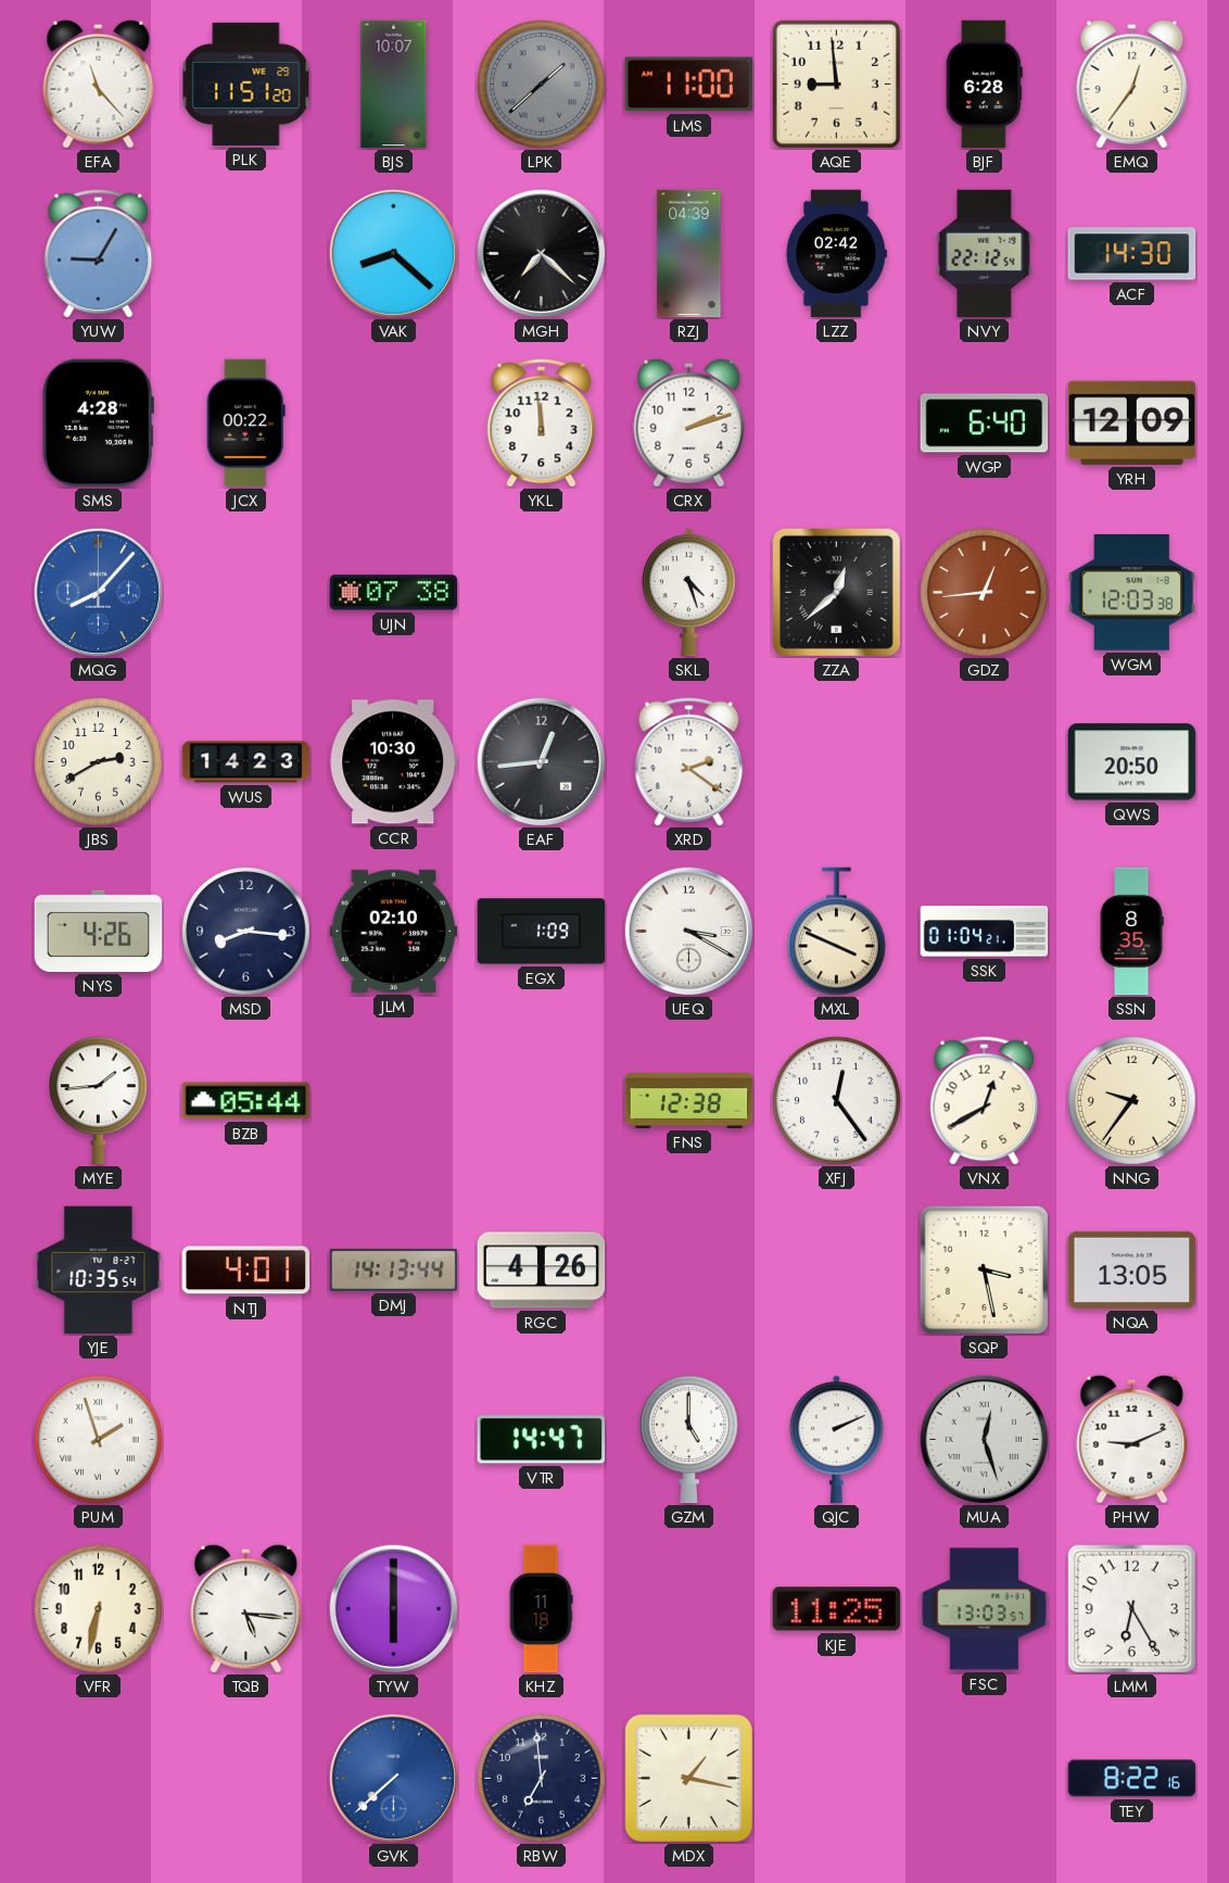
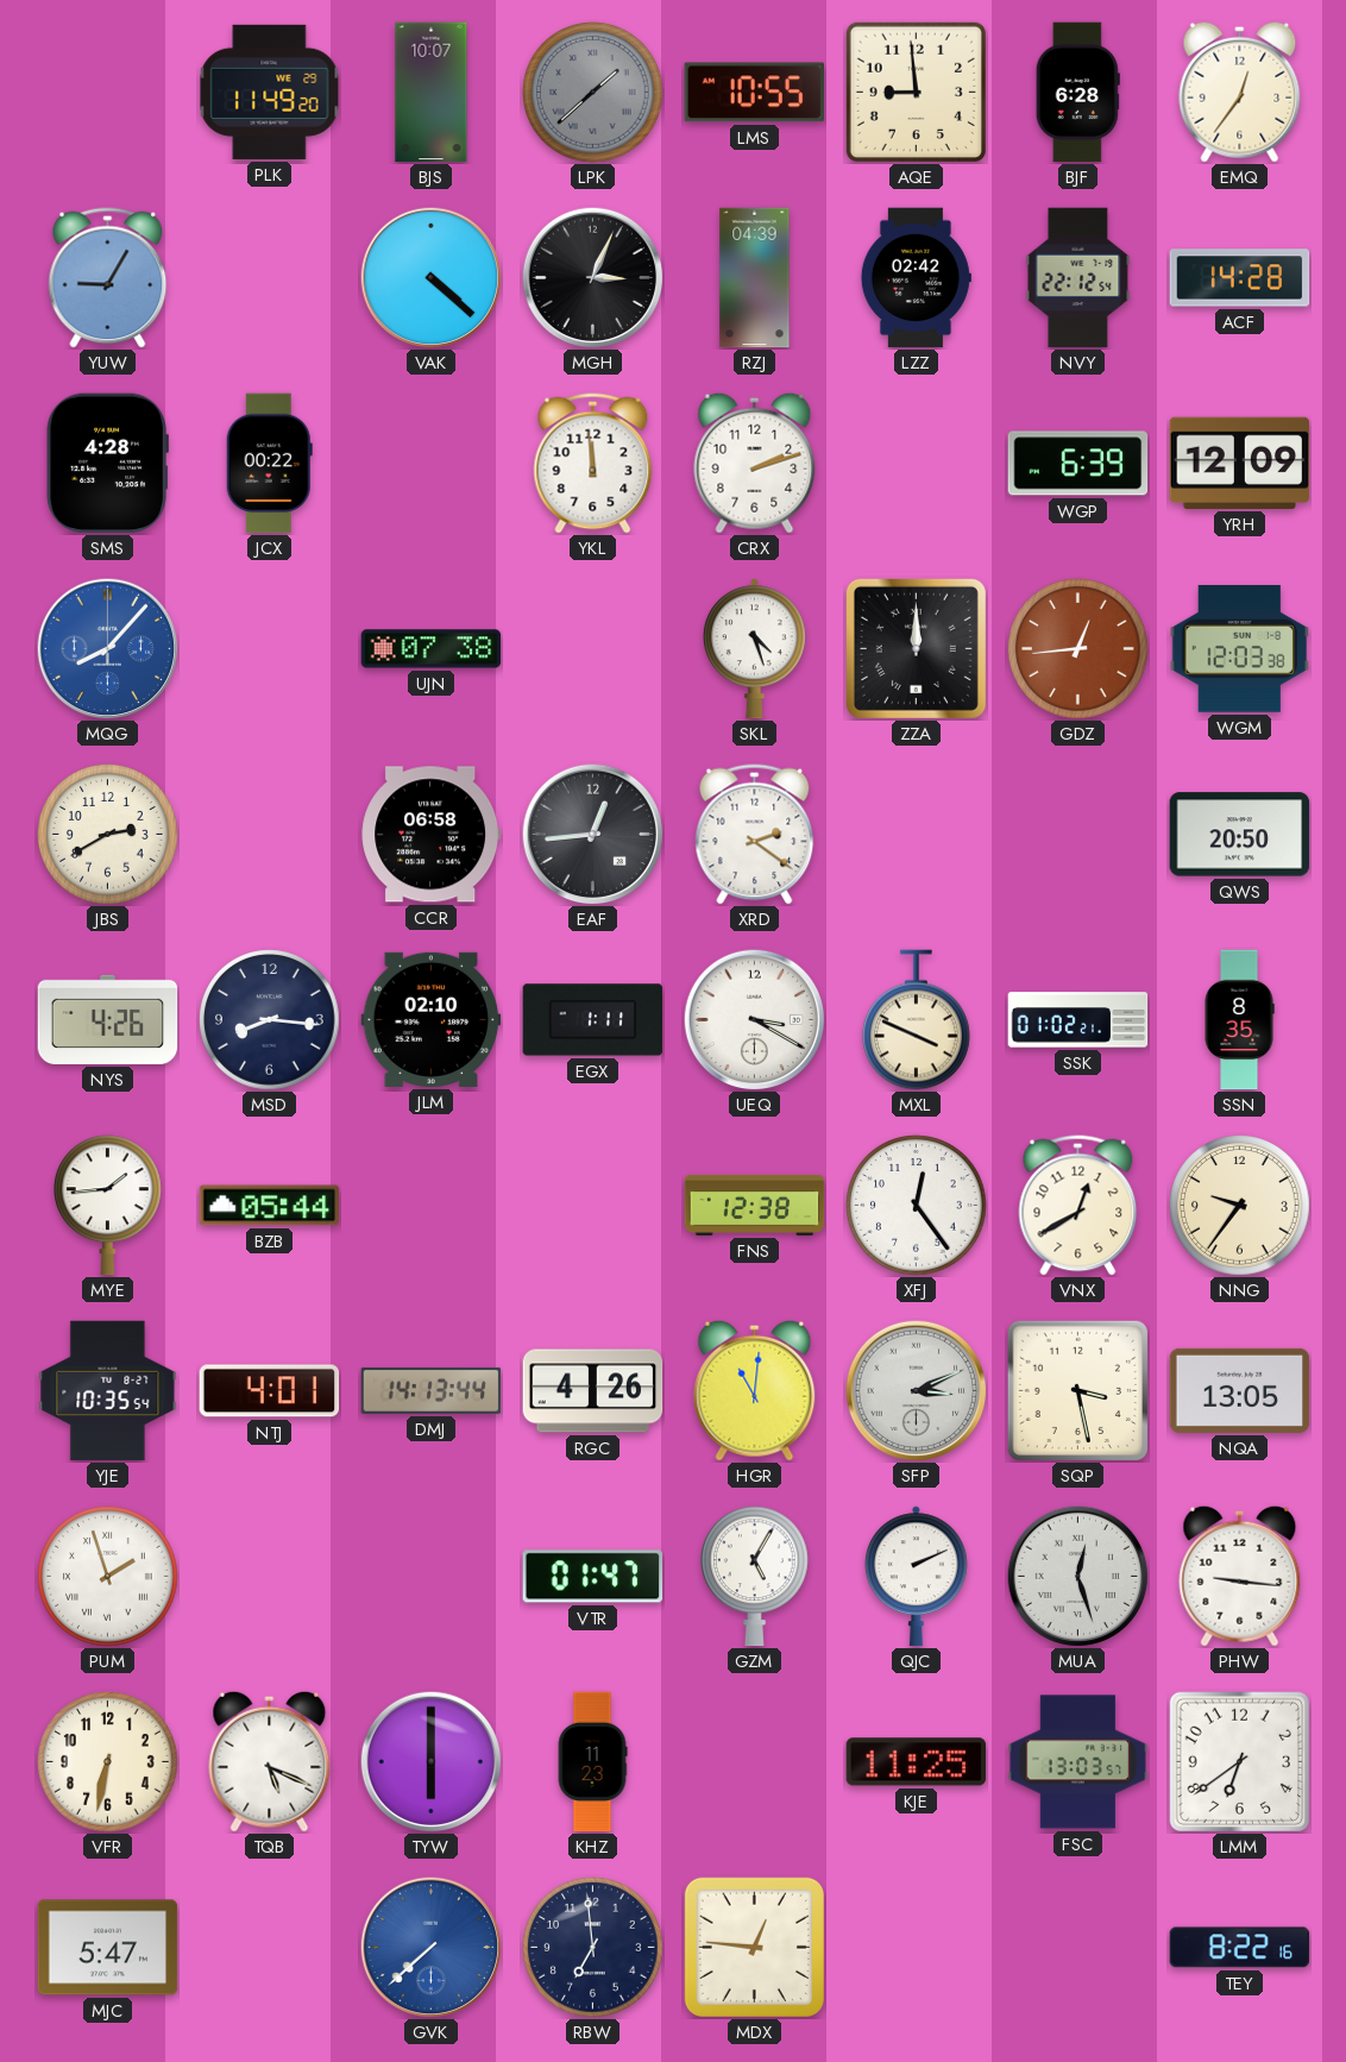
EFA: 11:23 -> none
PLK: 11:51 -> 11:49
LMS: 11:00 -> 10:55
VAK: 8:22 -> 4:22
MGH: 7:22 -> 3:04
ACF: 14:30 -> 14:28
WGP: 6:40 -> 6:39
ZZA: 12:38 -> 12:00
WUS: 14:23 -> none
CCR: 10:30 -> 06:58
EGX: 1:09 -> 1:11
SSK: 01:04 -> 01:02
HGR: none -> 11:01
SFP: none -> 3:11
VTR: 14:47 -> 01:47
GZM: 5:00 -> 5:05
PHW: 9:11 -> 9:16
TQB: 5:16 -> 5:19
KHZ: 11:18 -> 11:23
LMM: 6:25 -> 6:39
MJC: none -> 5:47
MDX: 1:17 -> 12:46
